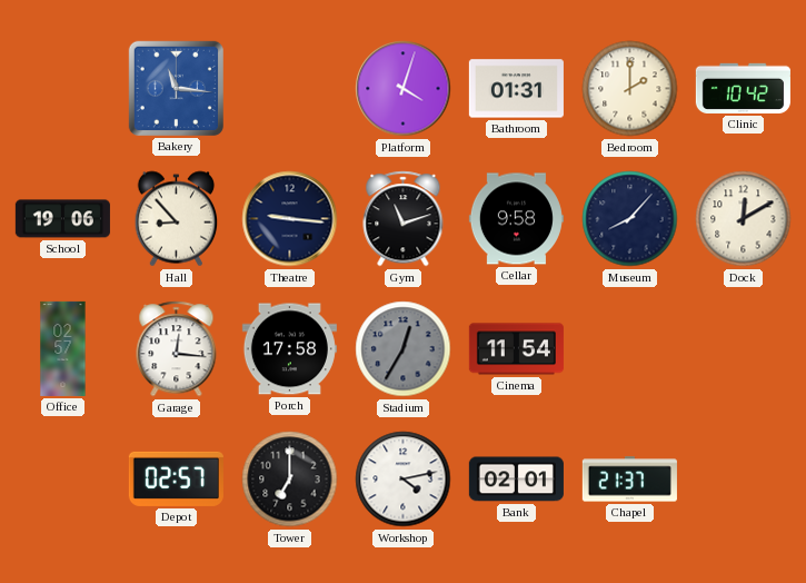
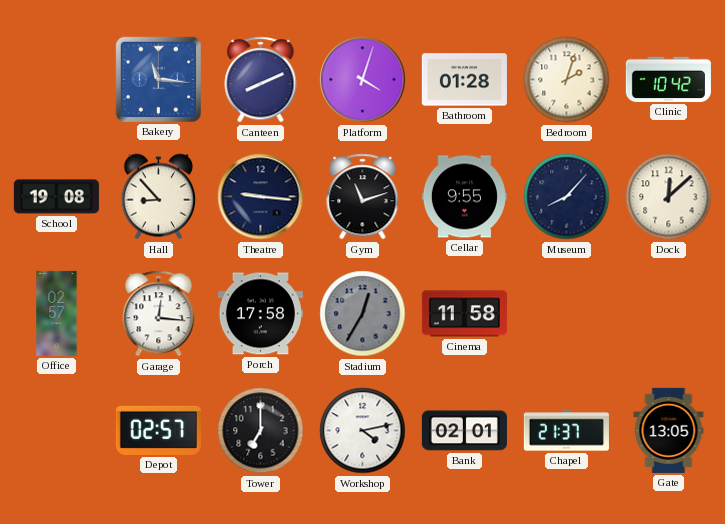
Canteen: none -> 8:11
Bathroom: 01:31 -> 01:28
Bedroom: 2:00 -> 2:03
School: 19:06 -> 19:08
Cellar: 9:58 -> 9:55
Dock: 12:10 -> 12:08
Cinema: 11:54 -> 11:58
Gate: none -> 13:05
